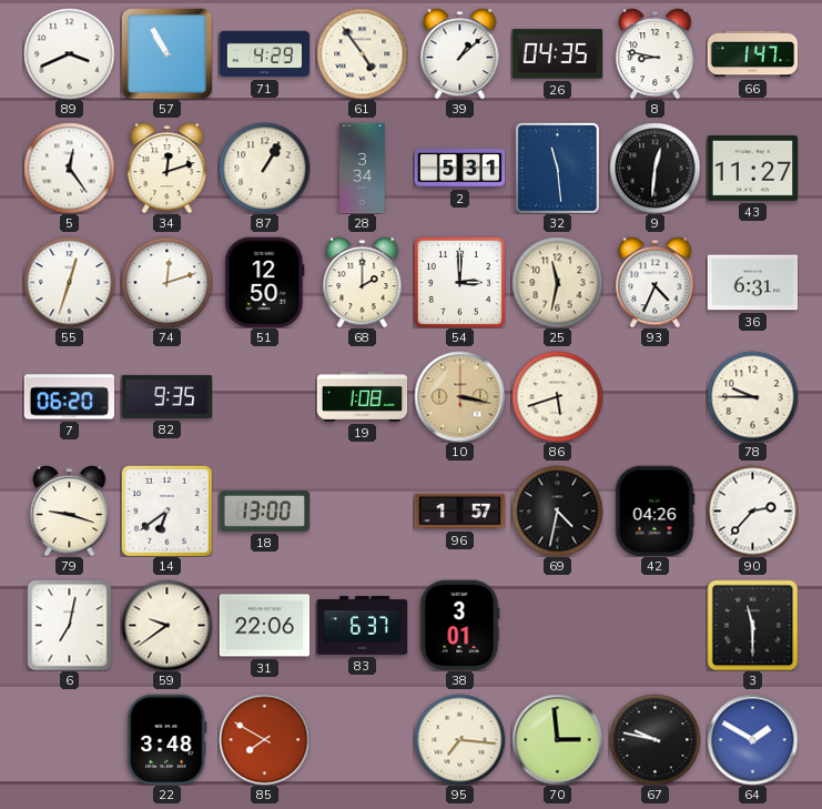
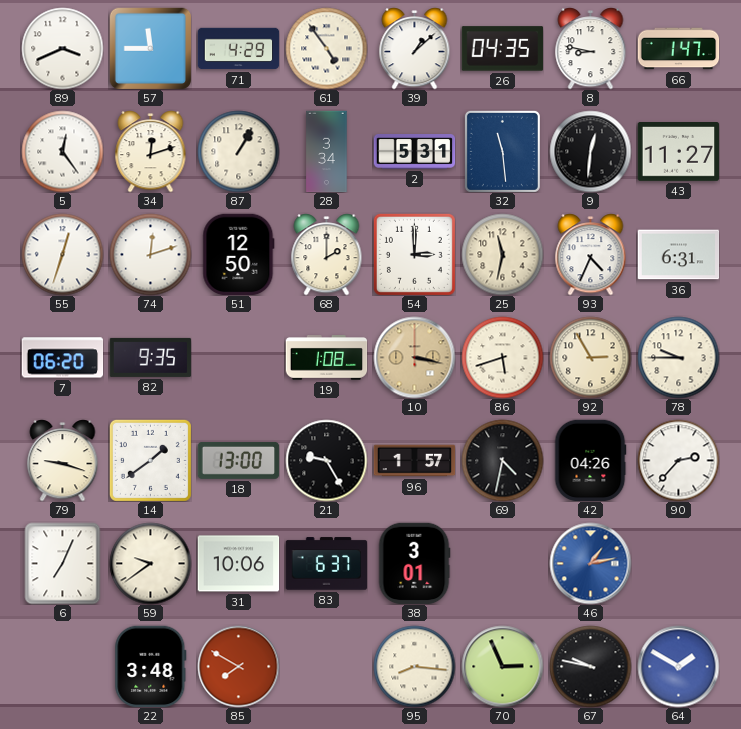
57: 10:55 -> 11:45
92: none -> 2:55
14: 6:39 -> 1:39
21: none -> 9:25
6: 7:02 -> 7:04
31: 22:06 -> 10:06
46: none -> 1:13
3: 11:30 -> none
95: 7:16 -> 8:16
70: 2:59 -> 2:56
